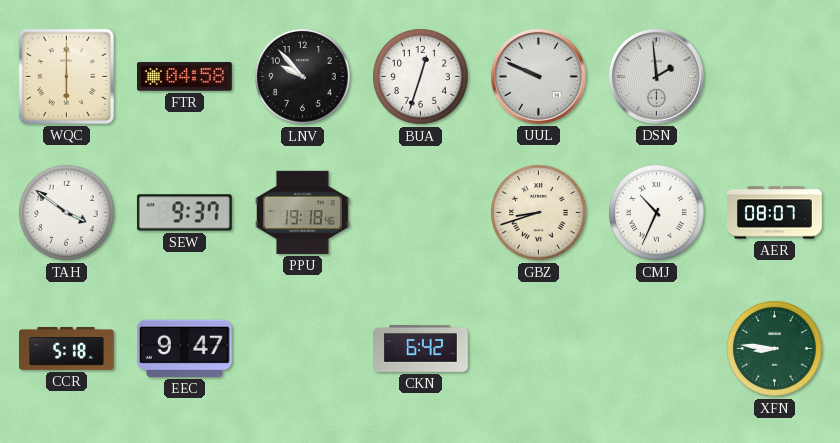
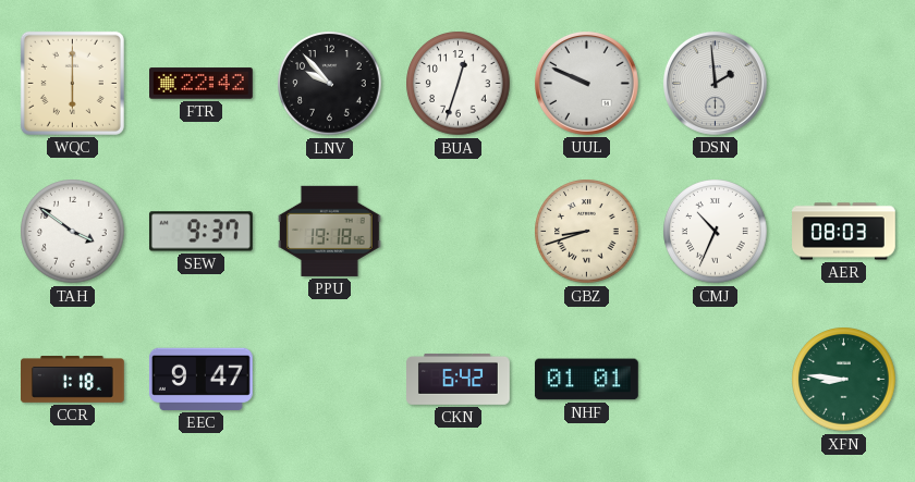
FTR: 04:58 -> 22:42
AER: 08:07 -> 08:03
CCR: 5:18 -> 1:18
NHF: none -> 01:01
